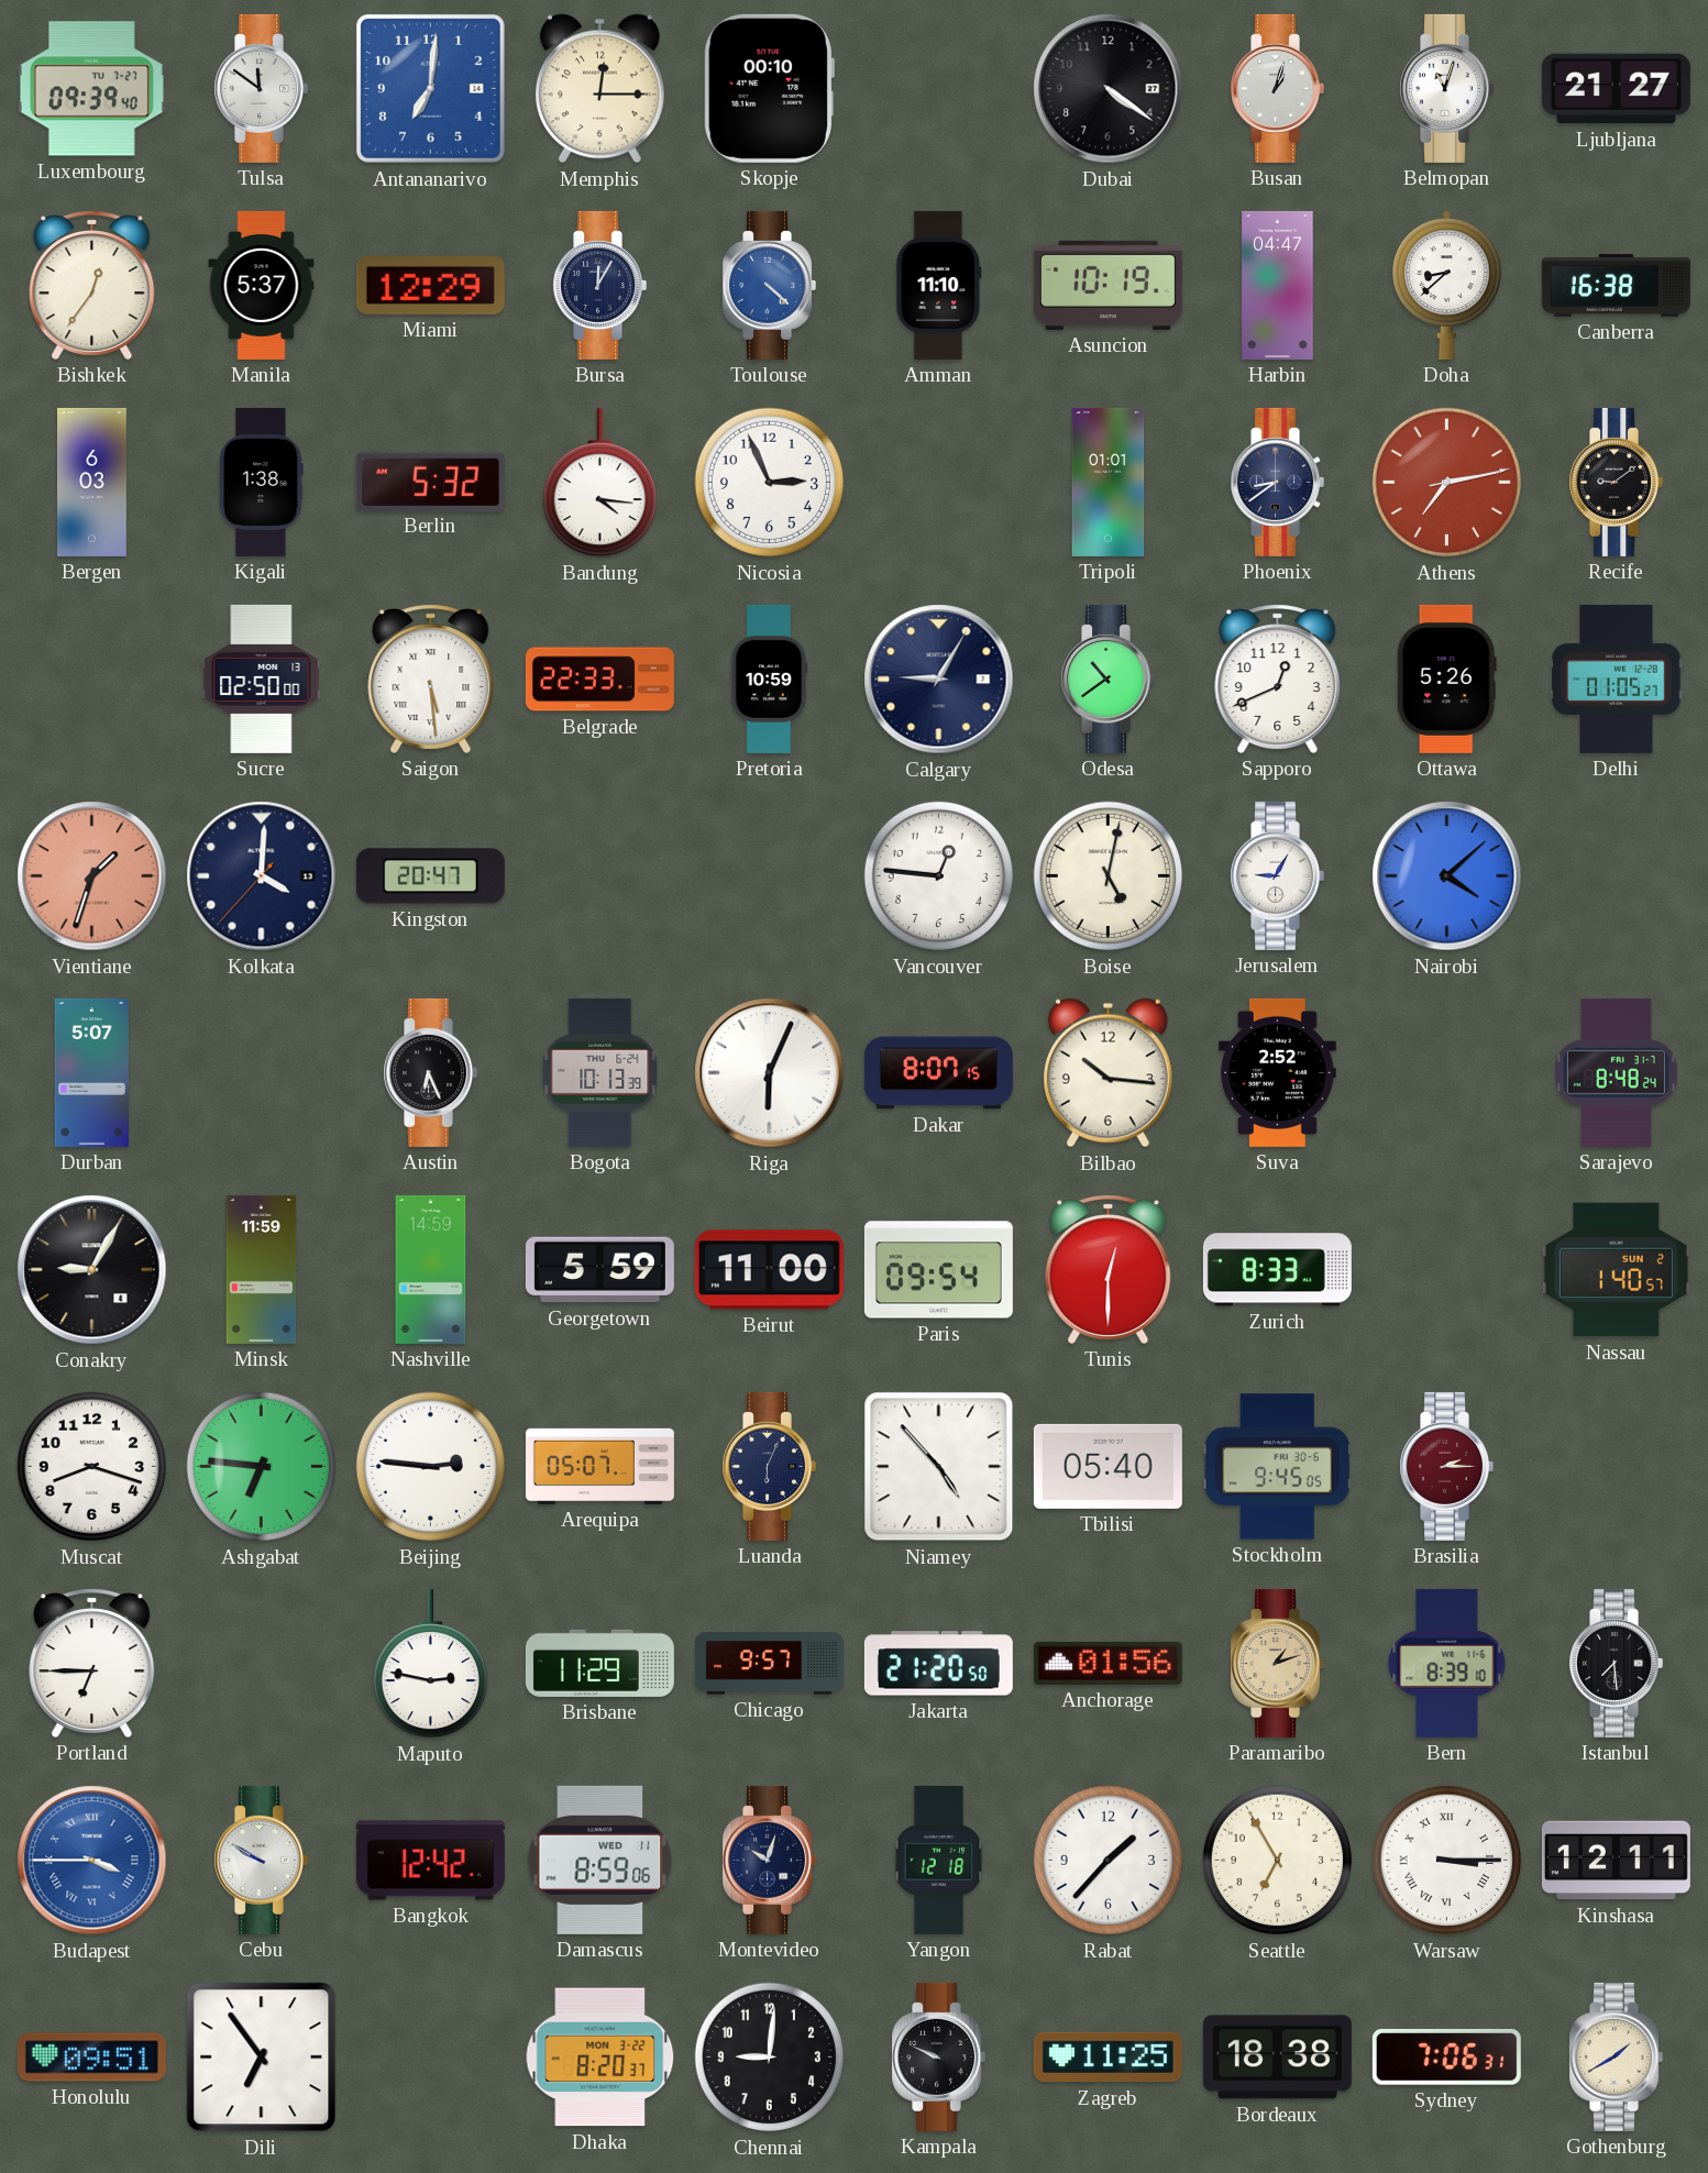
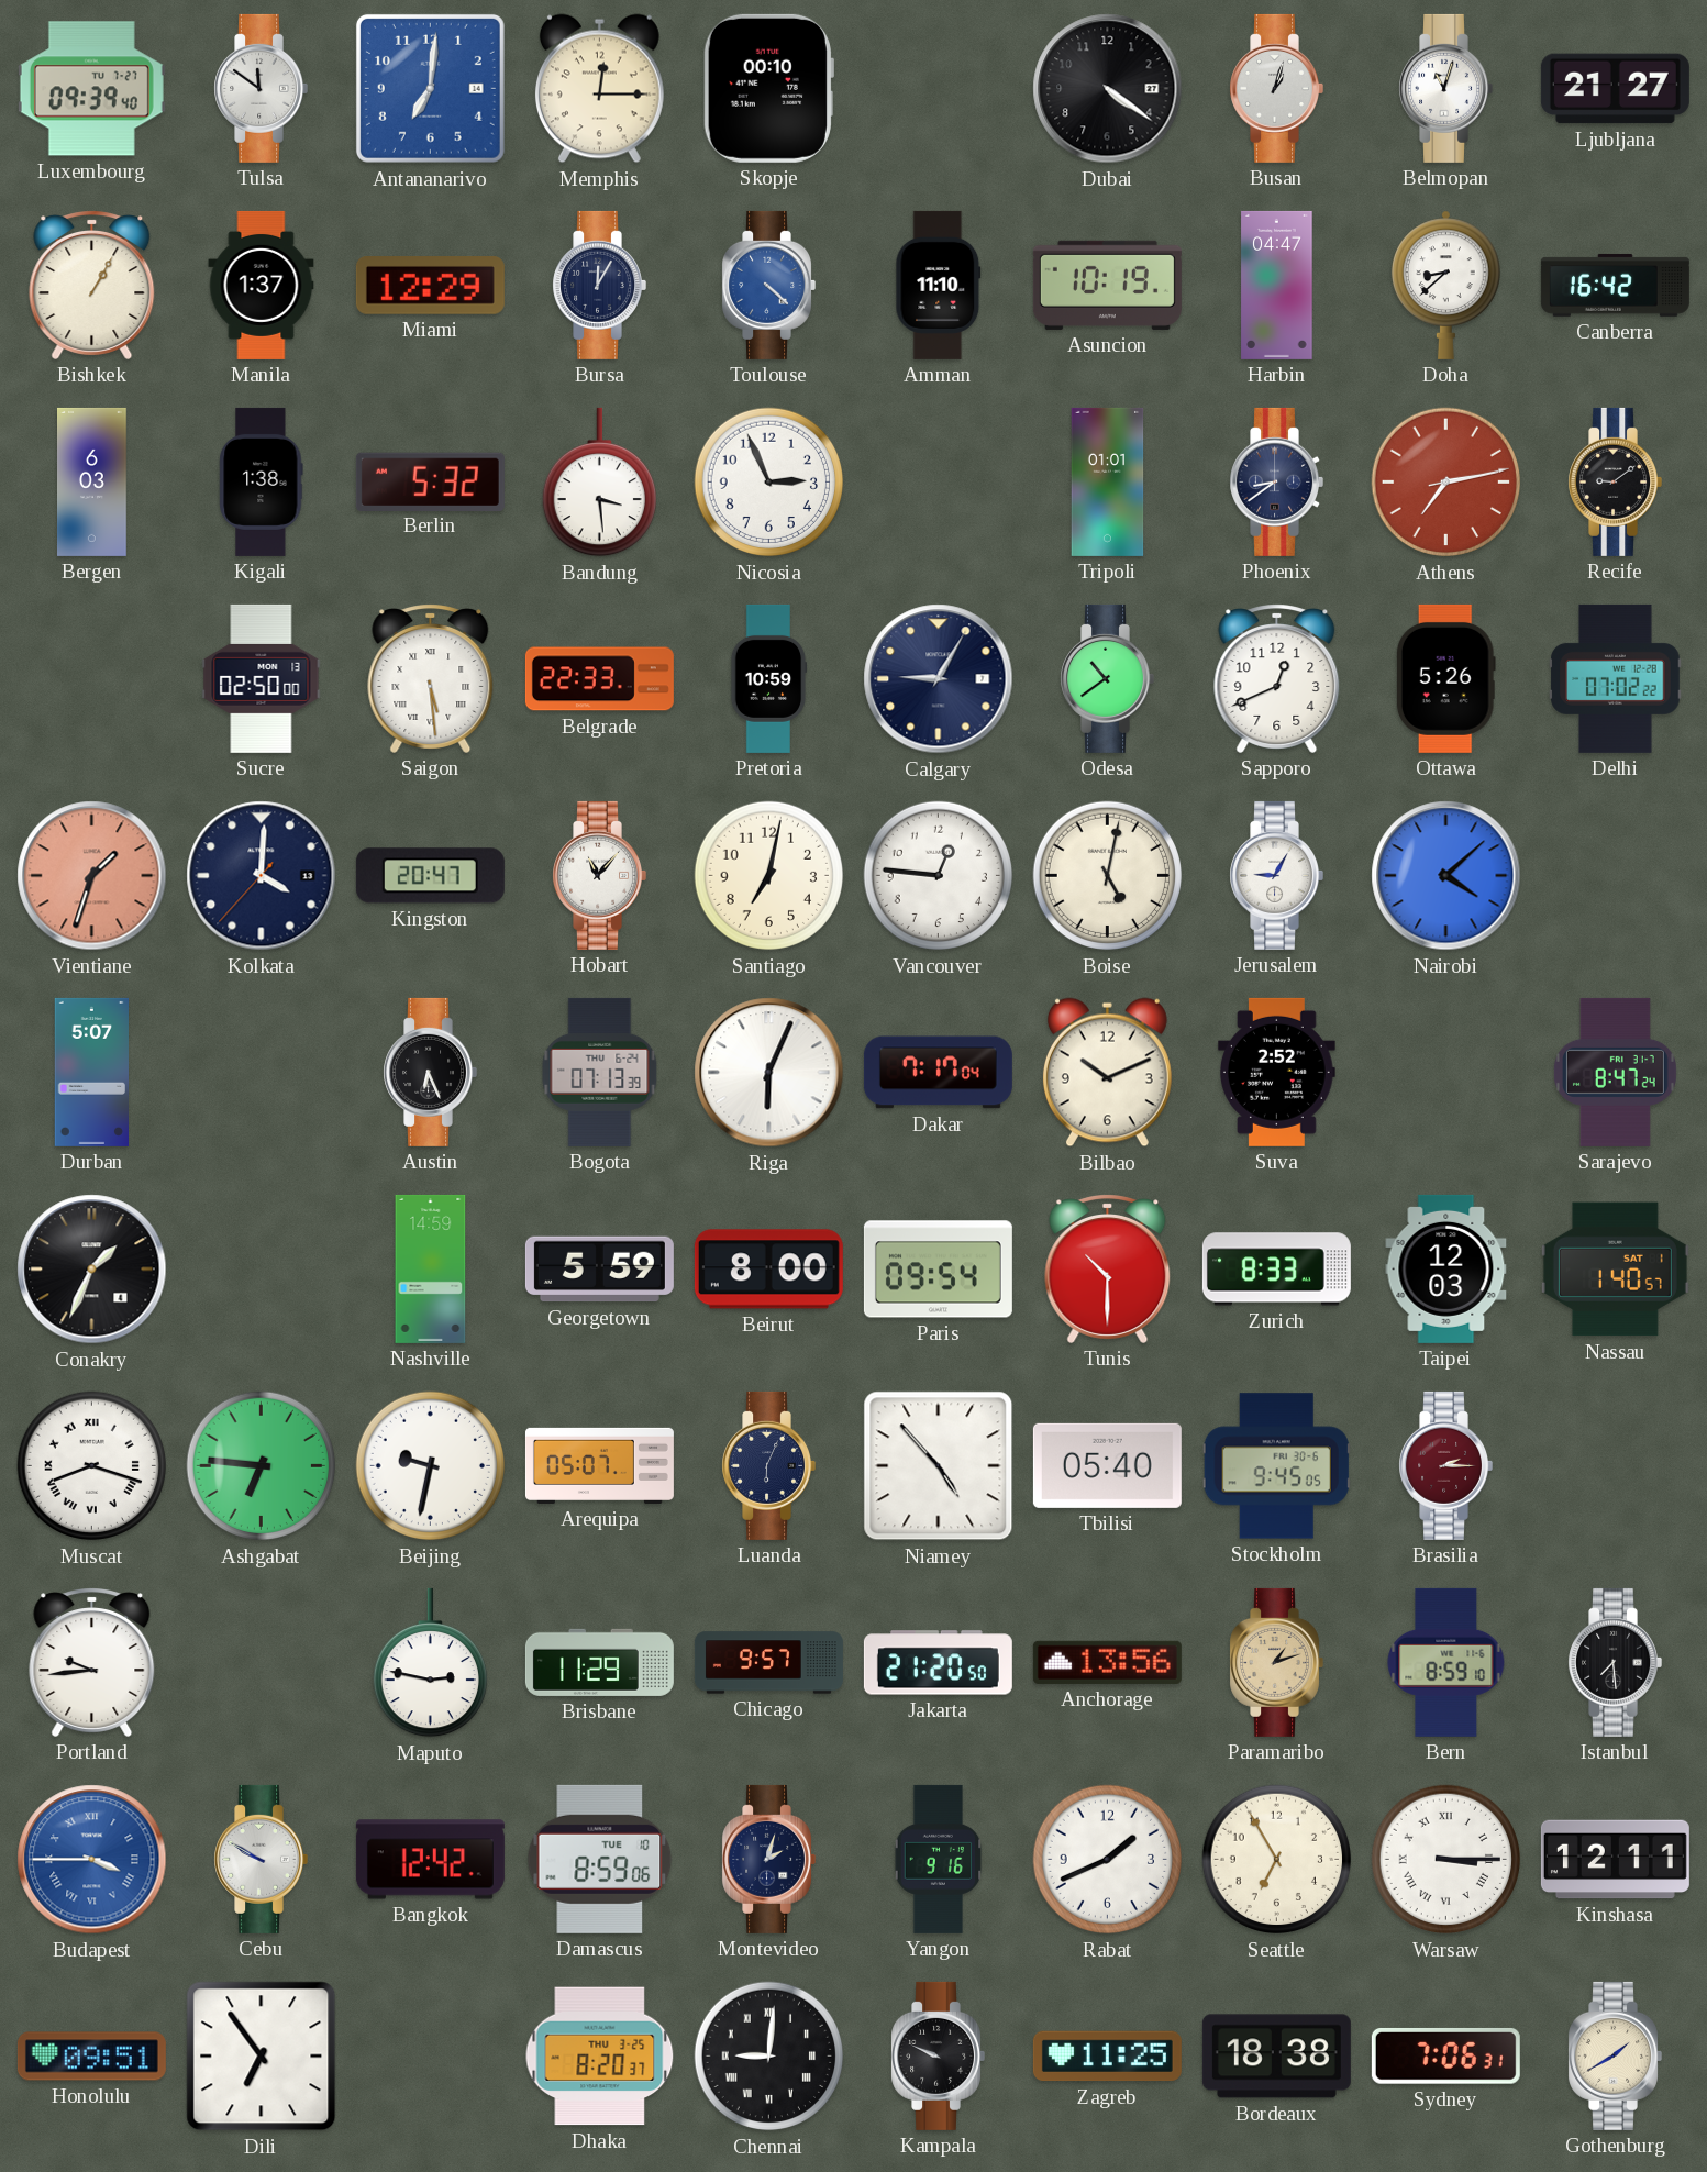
Bishkek: 12:36 -> 1:05
Manila: 5:37 -> 1:37
Canberra: 16:38 -> 16:42
Bandung: 4:16 -> 3:29
Delhi: 01:05 -> 07:02
Hobart: none -> 11:07
Santiago: none -> 7:02
Bogota: 10:13 -> 07:13
Dakar: 8:07 -> 7:17
Bilbao: 10:16 -> 10:11
Sarajevo: 8:48 -> 8:47
Conakry: 9:05 -> 1:34
Minsk: 11:59 -> none
Beirut: 11:00 -> 8:00
Tunis: 12:30 -> 10:30
Taipei: none -> 12:03
Nassau date: SUN 2 -> SAT 1
Muscat numerals: Arabic -> Roman
Beijing: 2:46 -> 9:32
Portland: 6:45 -> 9:44
Anchorage: 01:56 -> 13:56
Bern: 8:39 -> 8:59
Damascus date: WED 11 -> TUE 10
Montevideo: 10:03 -> 2:03
Yangon: 12:18 -> 9:16
Rabat: 1:37 -> 1:41
Dhaka date: MON 3-22 -> THU 3-25
Chennai numerals: Arabic -> Roman
